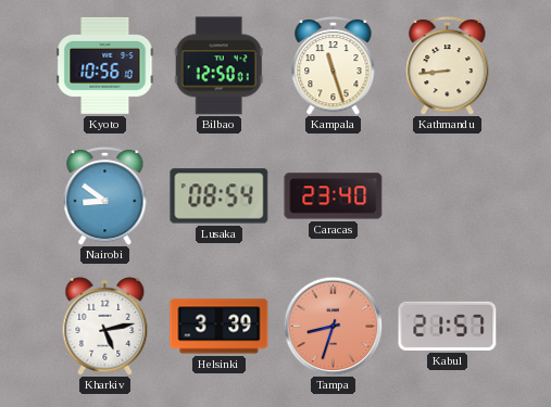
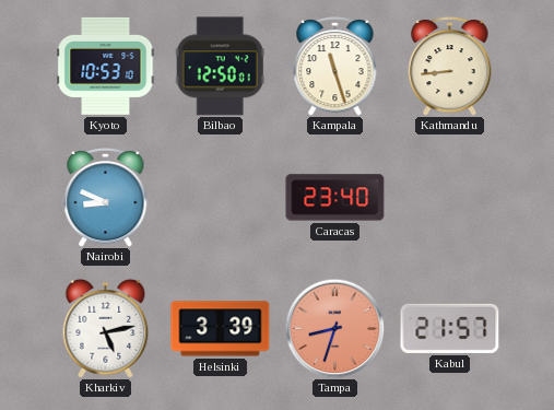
Kyoto: 10:56 -> 10:53
Nairobi: 8:51 -> 8:49
Lusaka: 08:54 -> none
